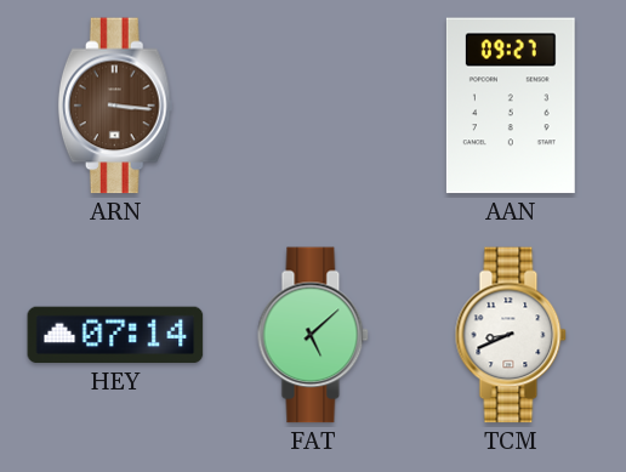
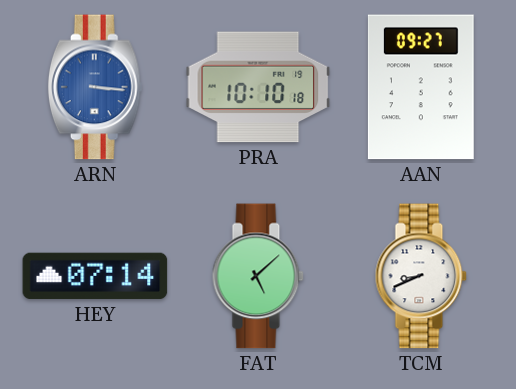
ARN dial: brown -> blue
PRA: none -> 10:10
